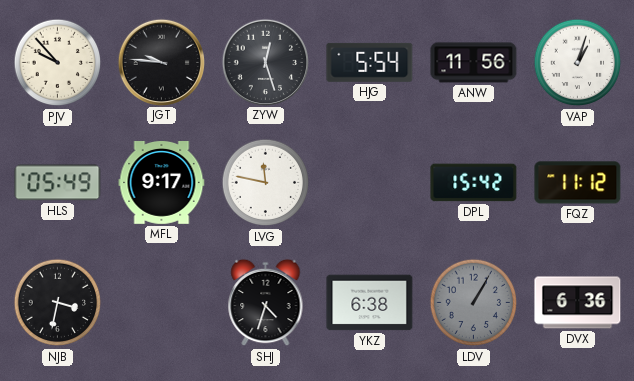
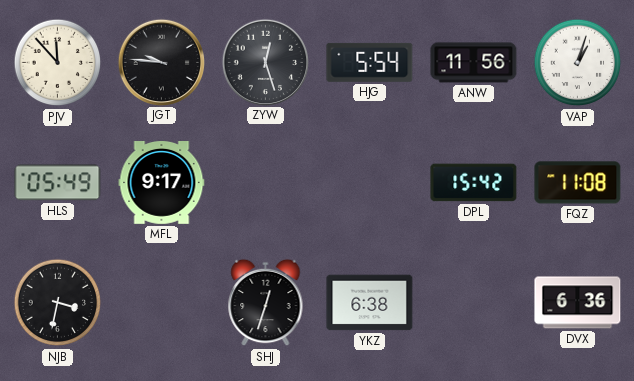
PJV: 9:53 -> 11:53
LVG: 11:47 -> none
FQZ: 11:12 -> 11:08
SHJ: 4:33 -> 12:33
LDV: 1:05 -> none
